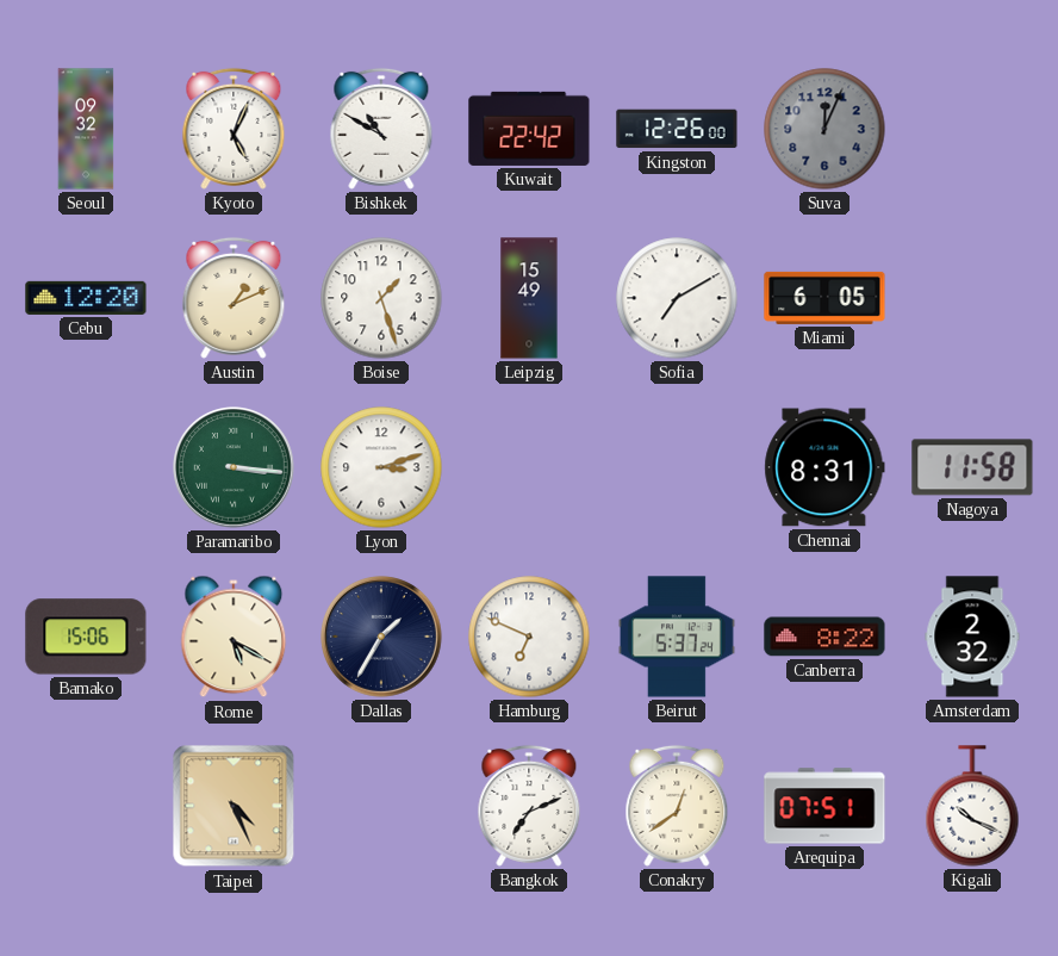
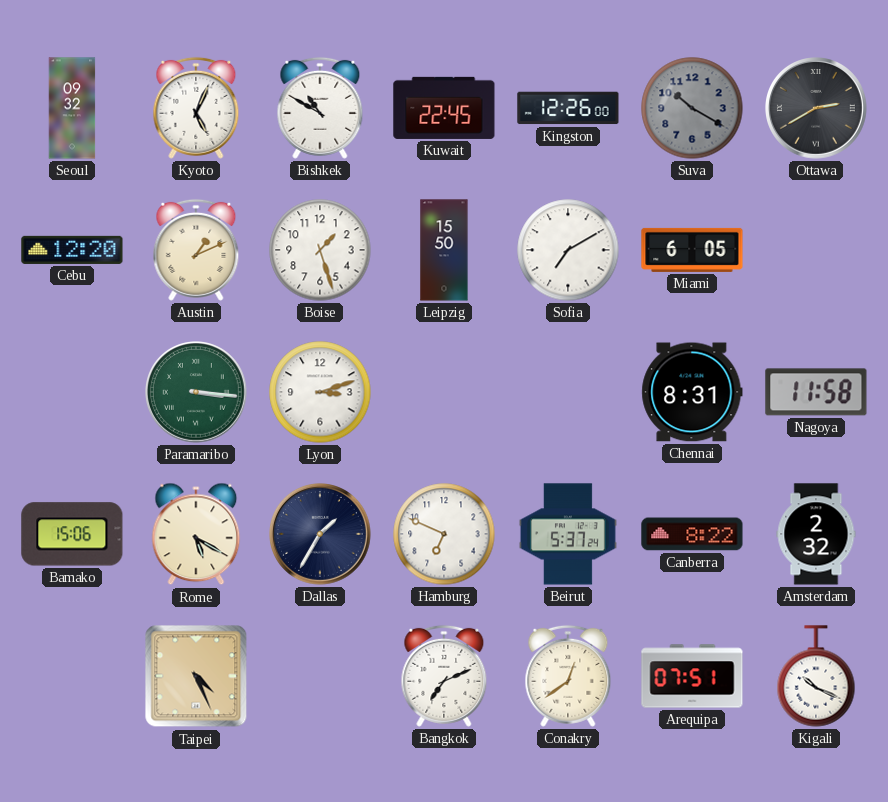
Kuwait: 22:42 -> 22:45
Suva: 12:04 -> 10:20
Ottawa: none -> 2:40
Leipzig: 15:49 -> 15:50
